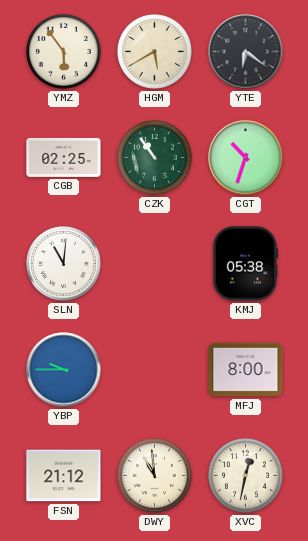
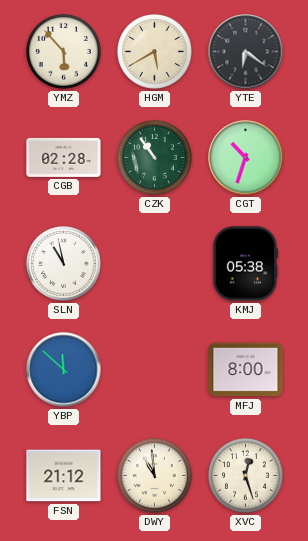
YMZ: 5:54 -> 5:53
CGB: 02:25 -> 02:28
SLN: 11:01 -> 10:58
YBP: 9:45 -> 11:52
XVC: 12:32 -> 12:27
